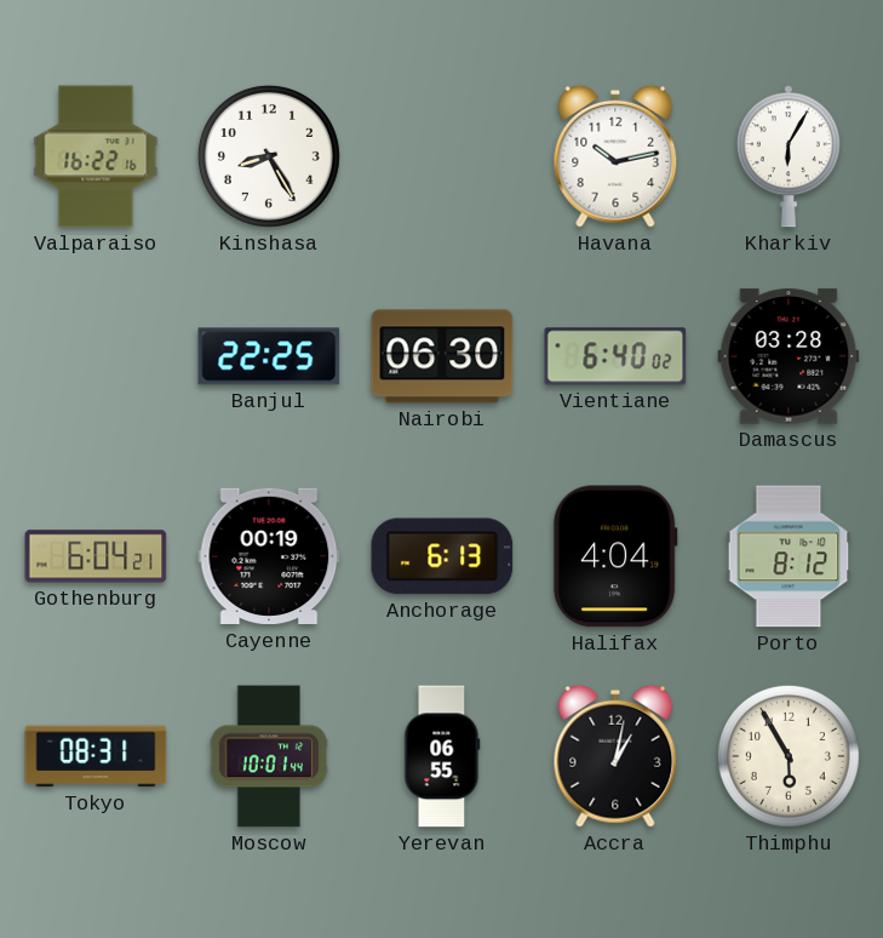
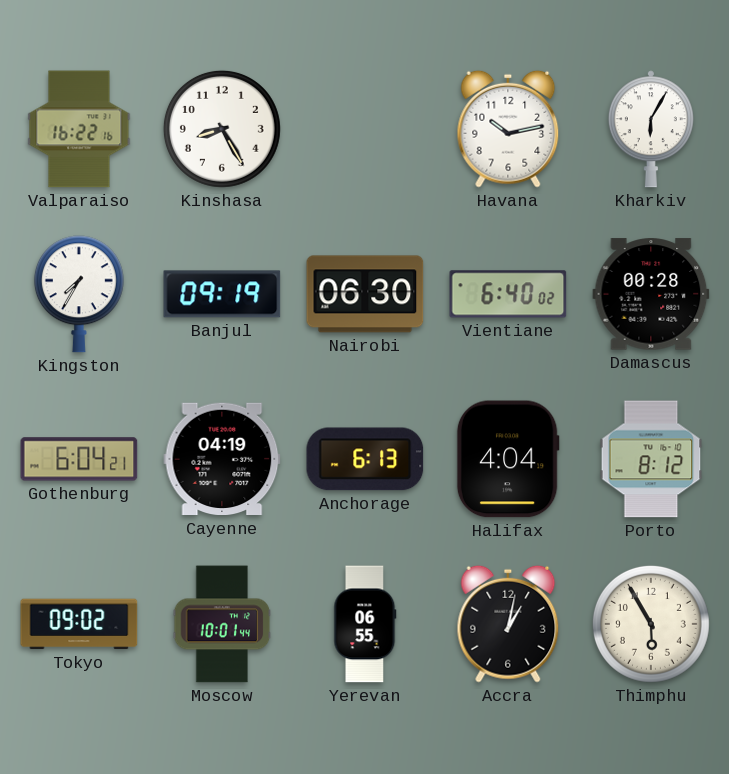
Kingston: none -> 7:35
Banjul: 22:25 -> 09:19
Damascus: 03:28 -> 00:28
Cayenne: 00:19 -> 04:19
Tokyo: 08:31 -> 09:02
